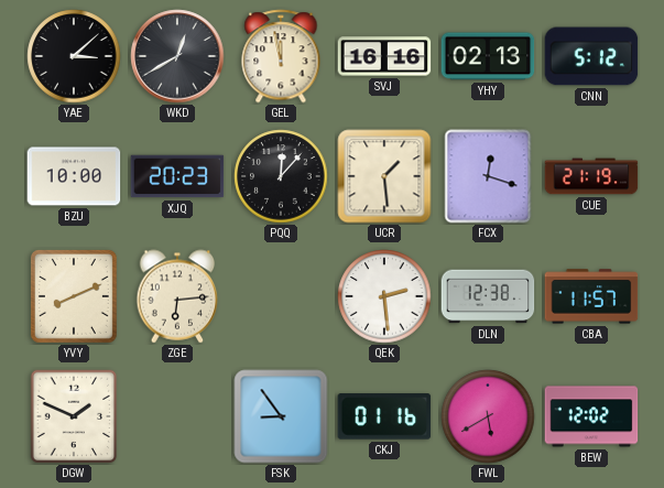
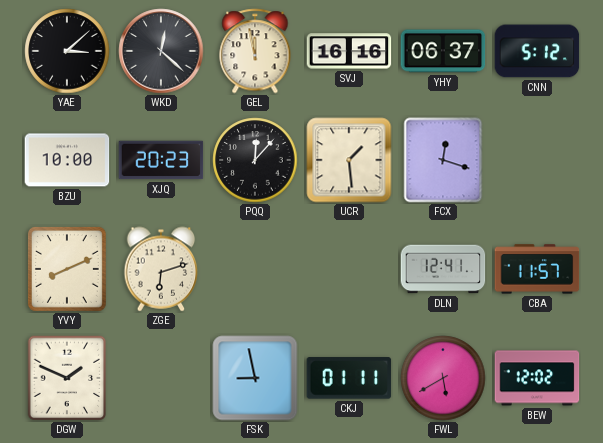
WKD: 12:40 -> 12:22
YHY: 02:13 -> 06:37
CUE: 21:19 -> none
ZGE: 6:14 -> 6:12
QEK: 2:29 -> none
DLN: 12:38 -> 12:41
FSK: 8:54 -> 8:58
CKJ: 01:16 -> 01:11
